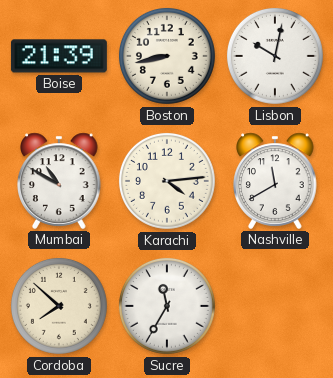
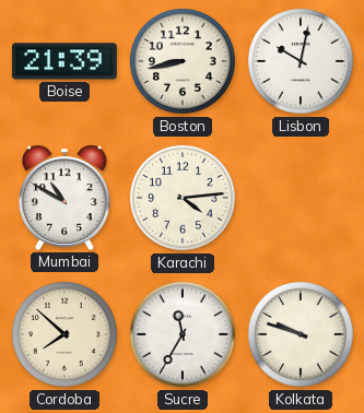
Nashville: 11:40 -> none
Kolkata: none -> 9:48
